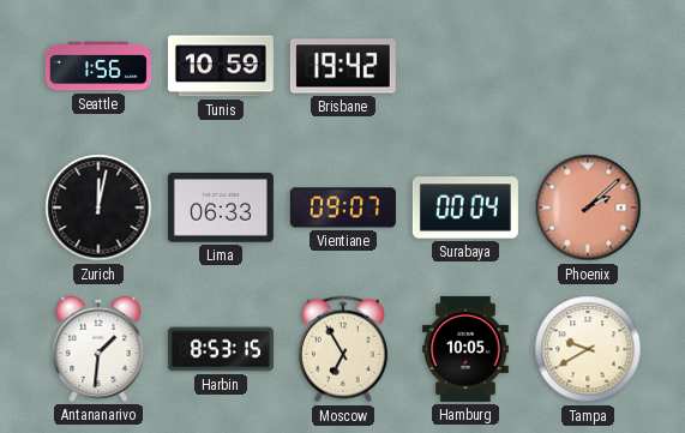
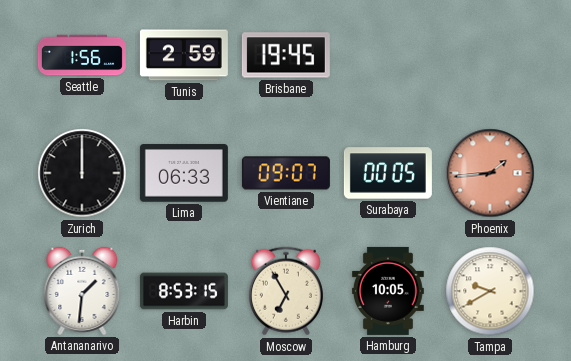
Tunis: 10:59 -> 2:59
Brisbane: 19:42 -> 19:45
Zurich: 12:02 -> 12:00
Surabaya: 00:04 -> 00:05
Phoenix: 2:08 -> 1:44
